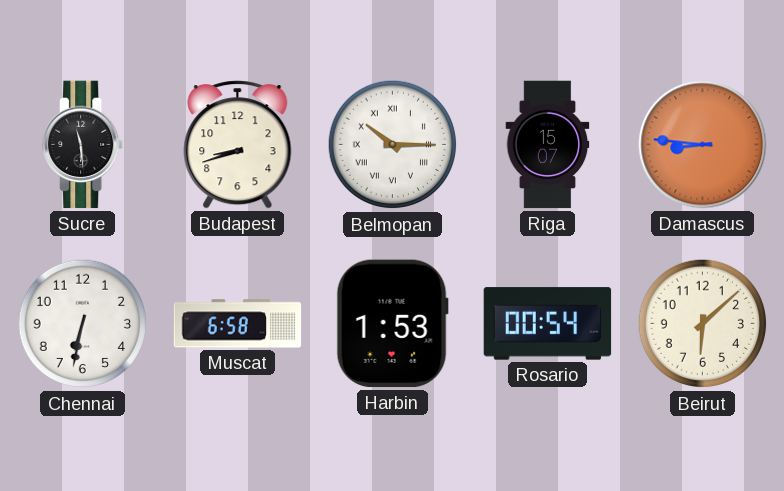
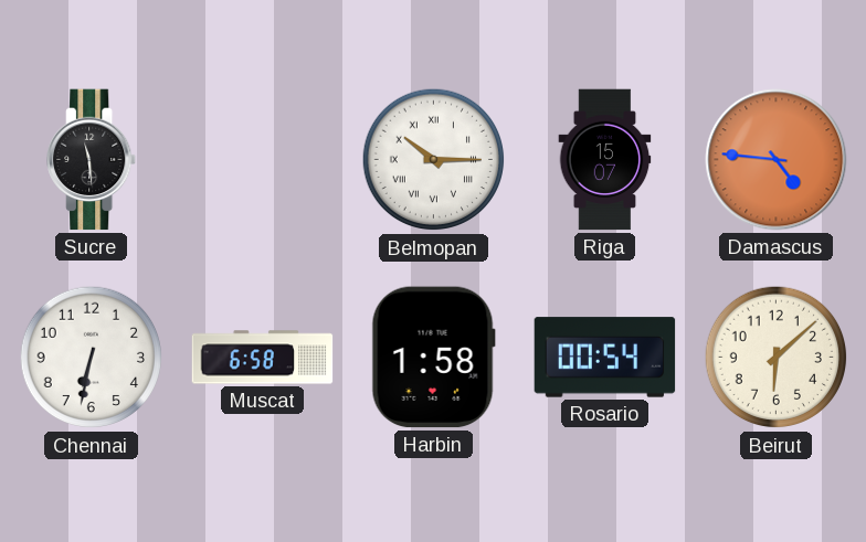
Budapest: 8:42 -> none
Damascus: 8:46 -> 4:46
Harbin: 1:53 -> 1:58
